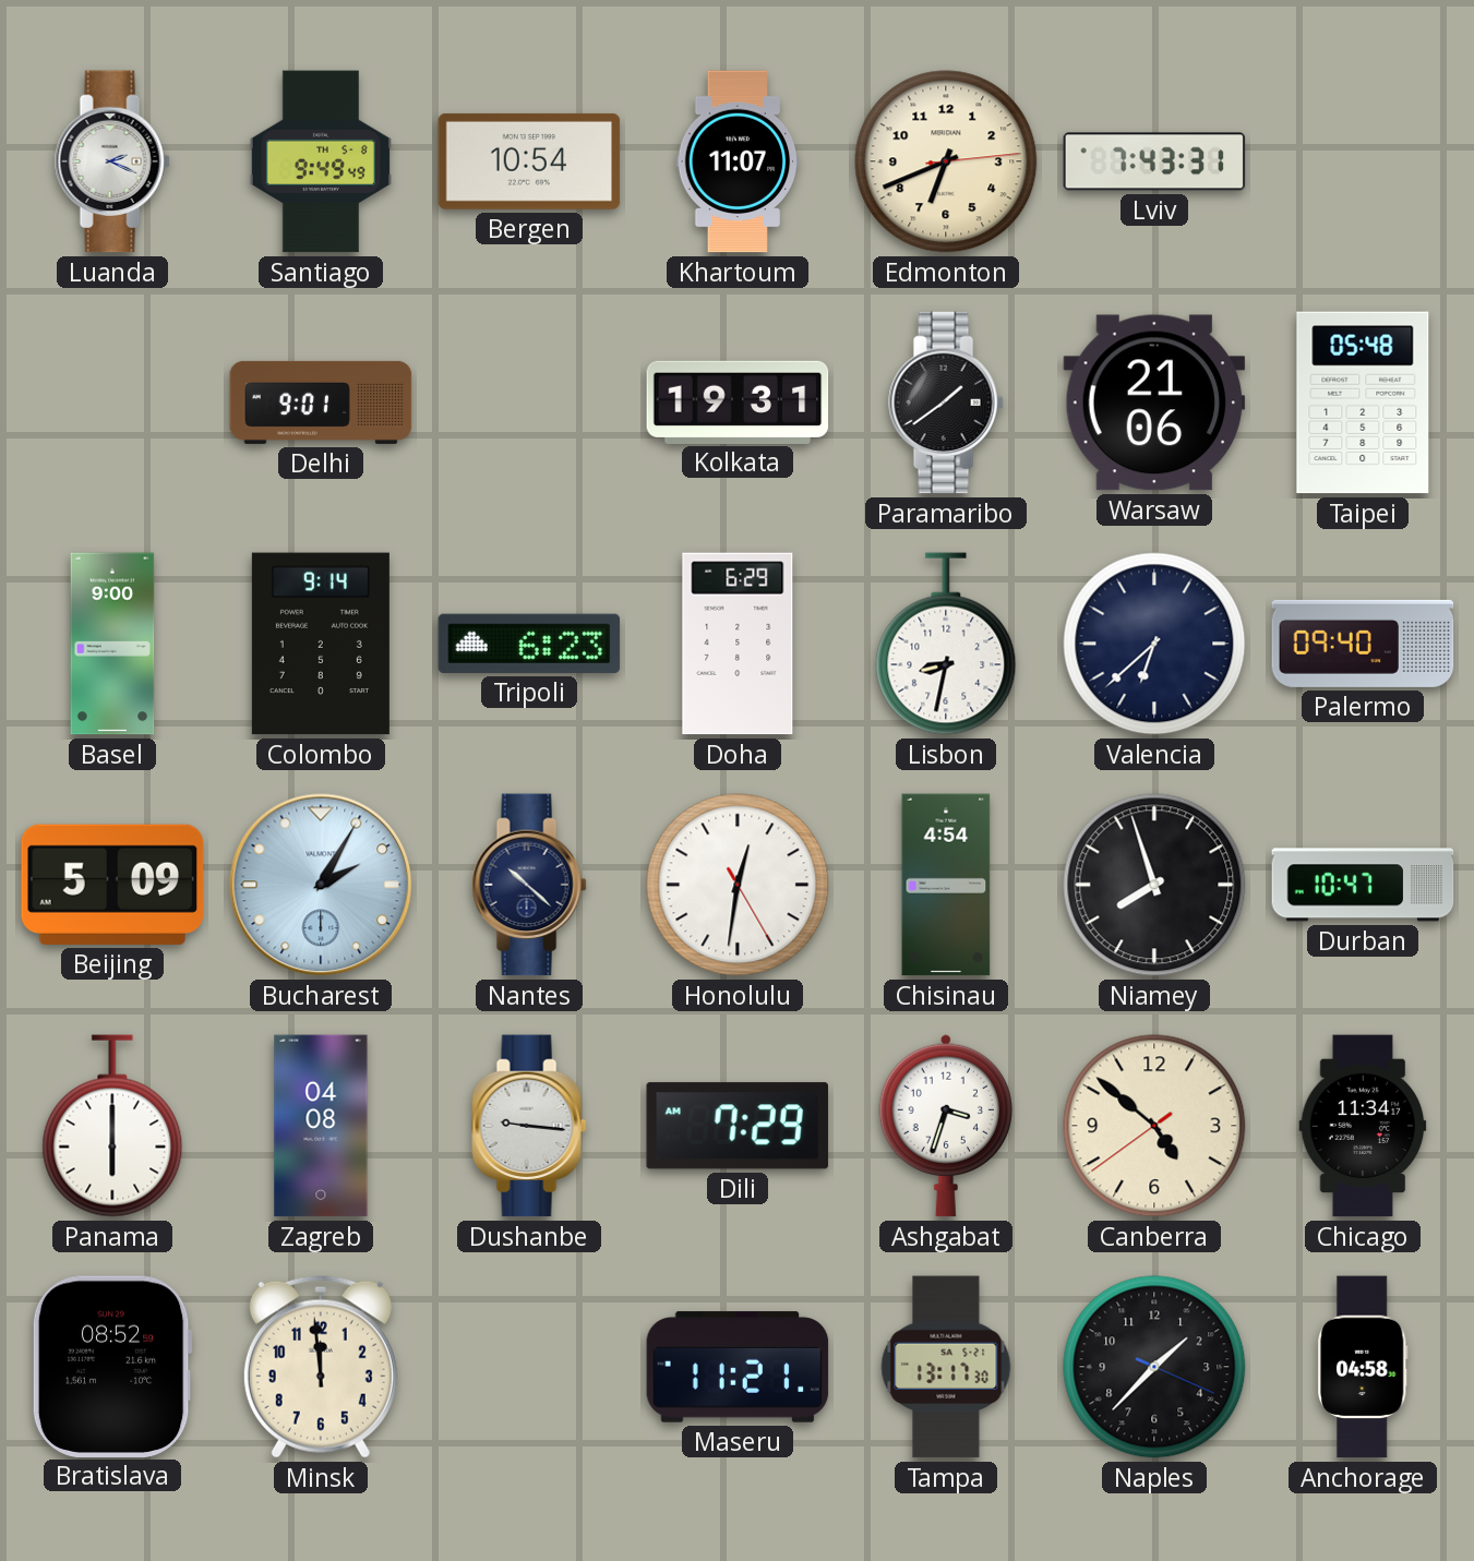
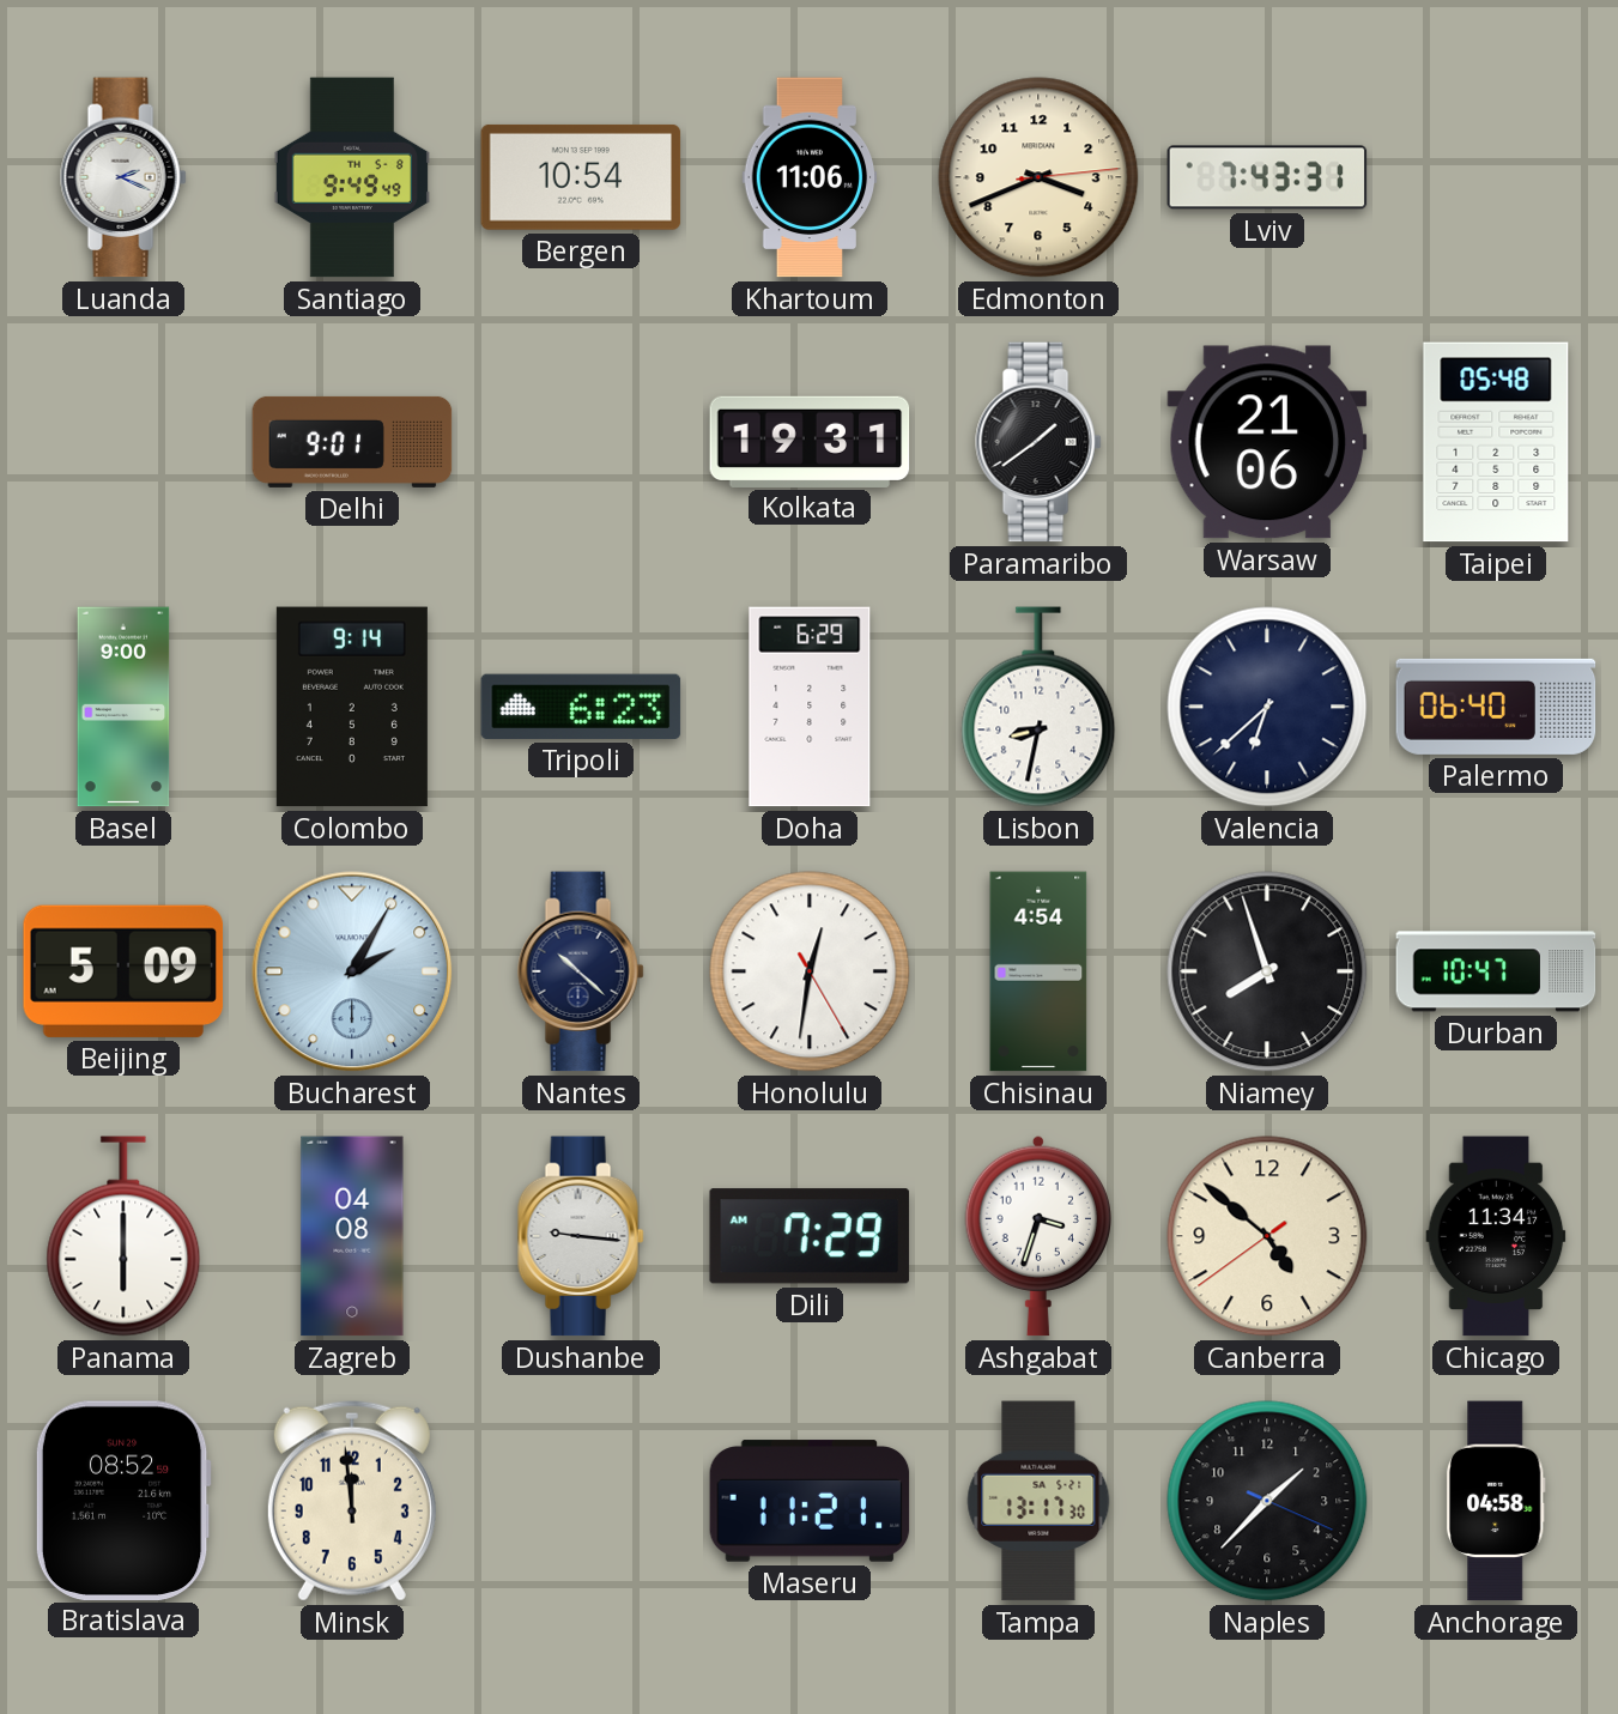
Khartoum: 11:07 -> 11:06
Edmonton: 6:41 -> 3:41
Palermo: 09:40 -> 06:40
